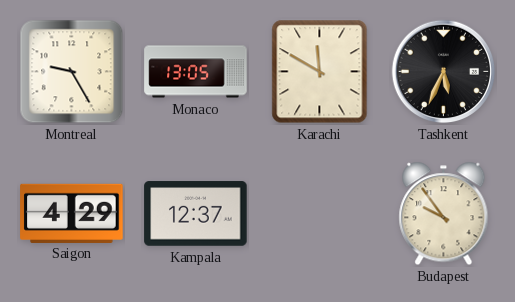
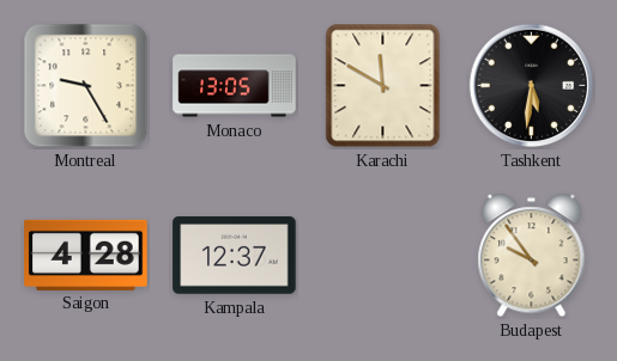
Tashkent: 5:34 -> 5:31
Saigon: 4:29 -> 4:28
